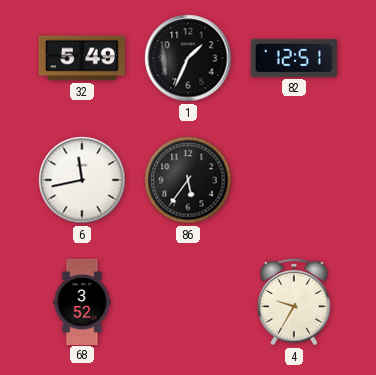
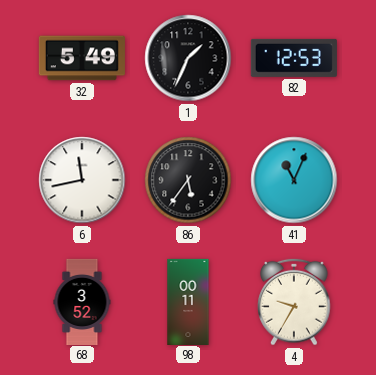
82: 12:51 -> 12:53
41: none -> 11:04
98: none -> 00:11
